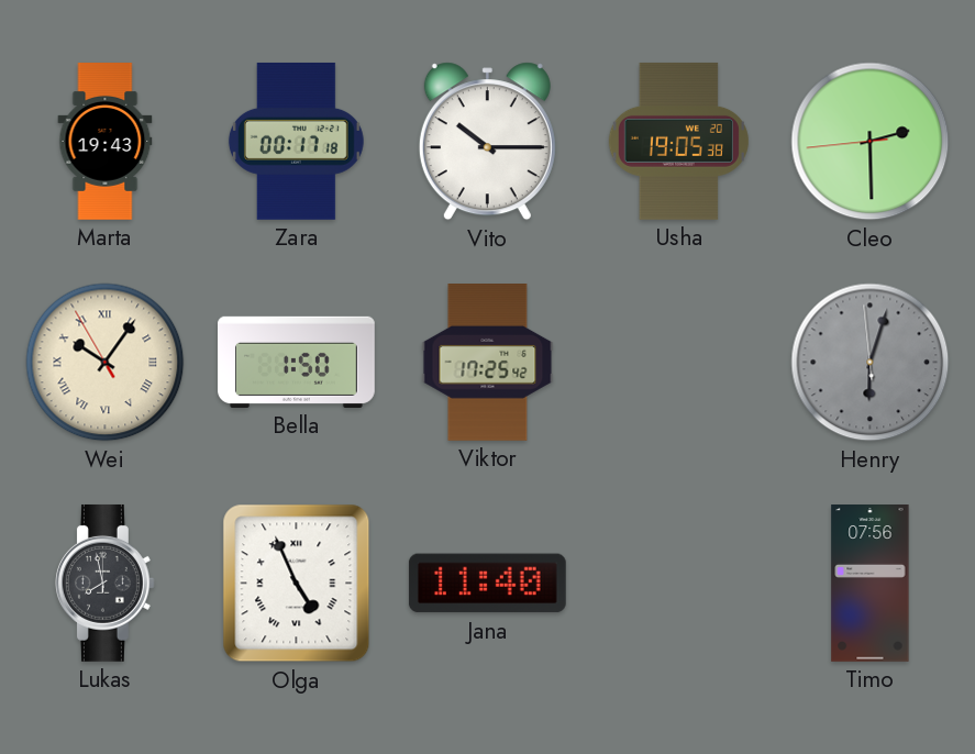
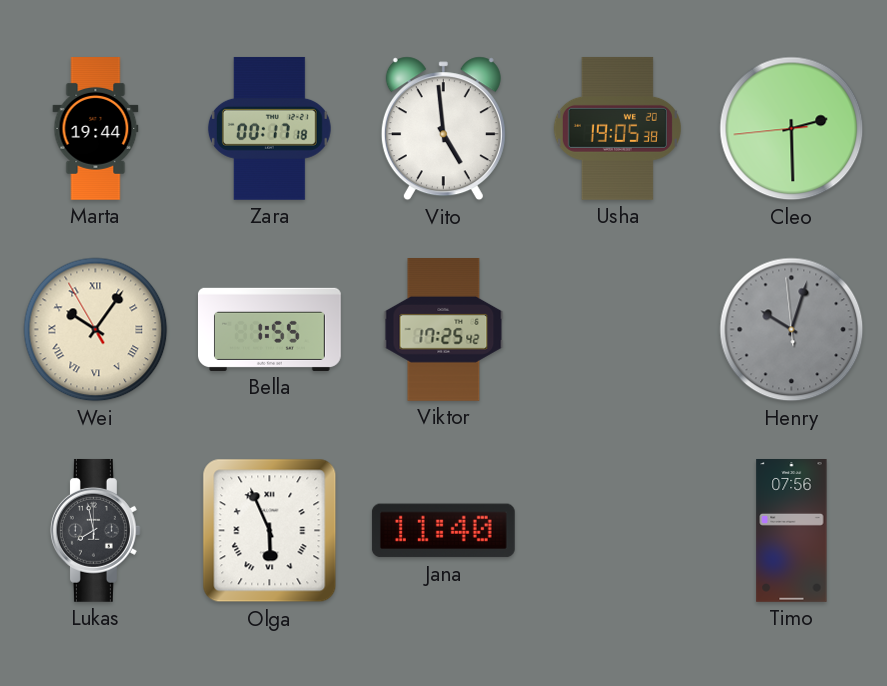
Marta: 19:43 -> 19:44
Vito: 10:15 -> 4:59
Bella: 1:50 -> 1:55
Henry: 6:02 -> 10:02
Olga: 4:56 -> 5:56
